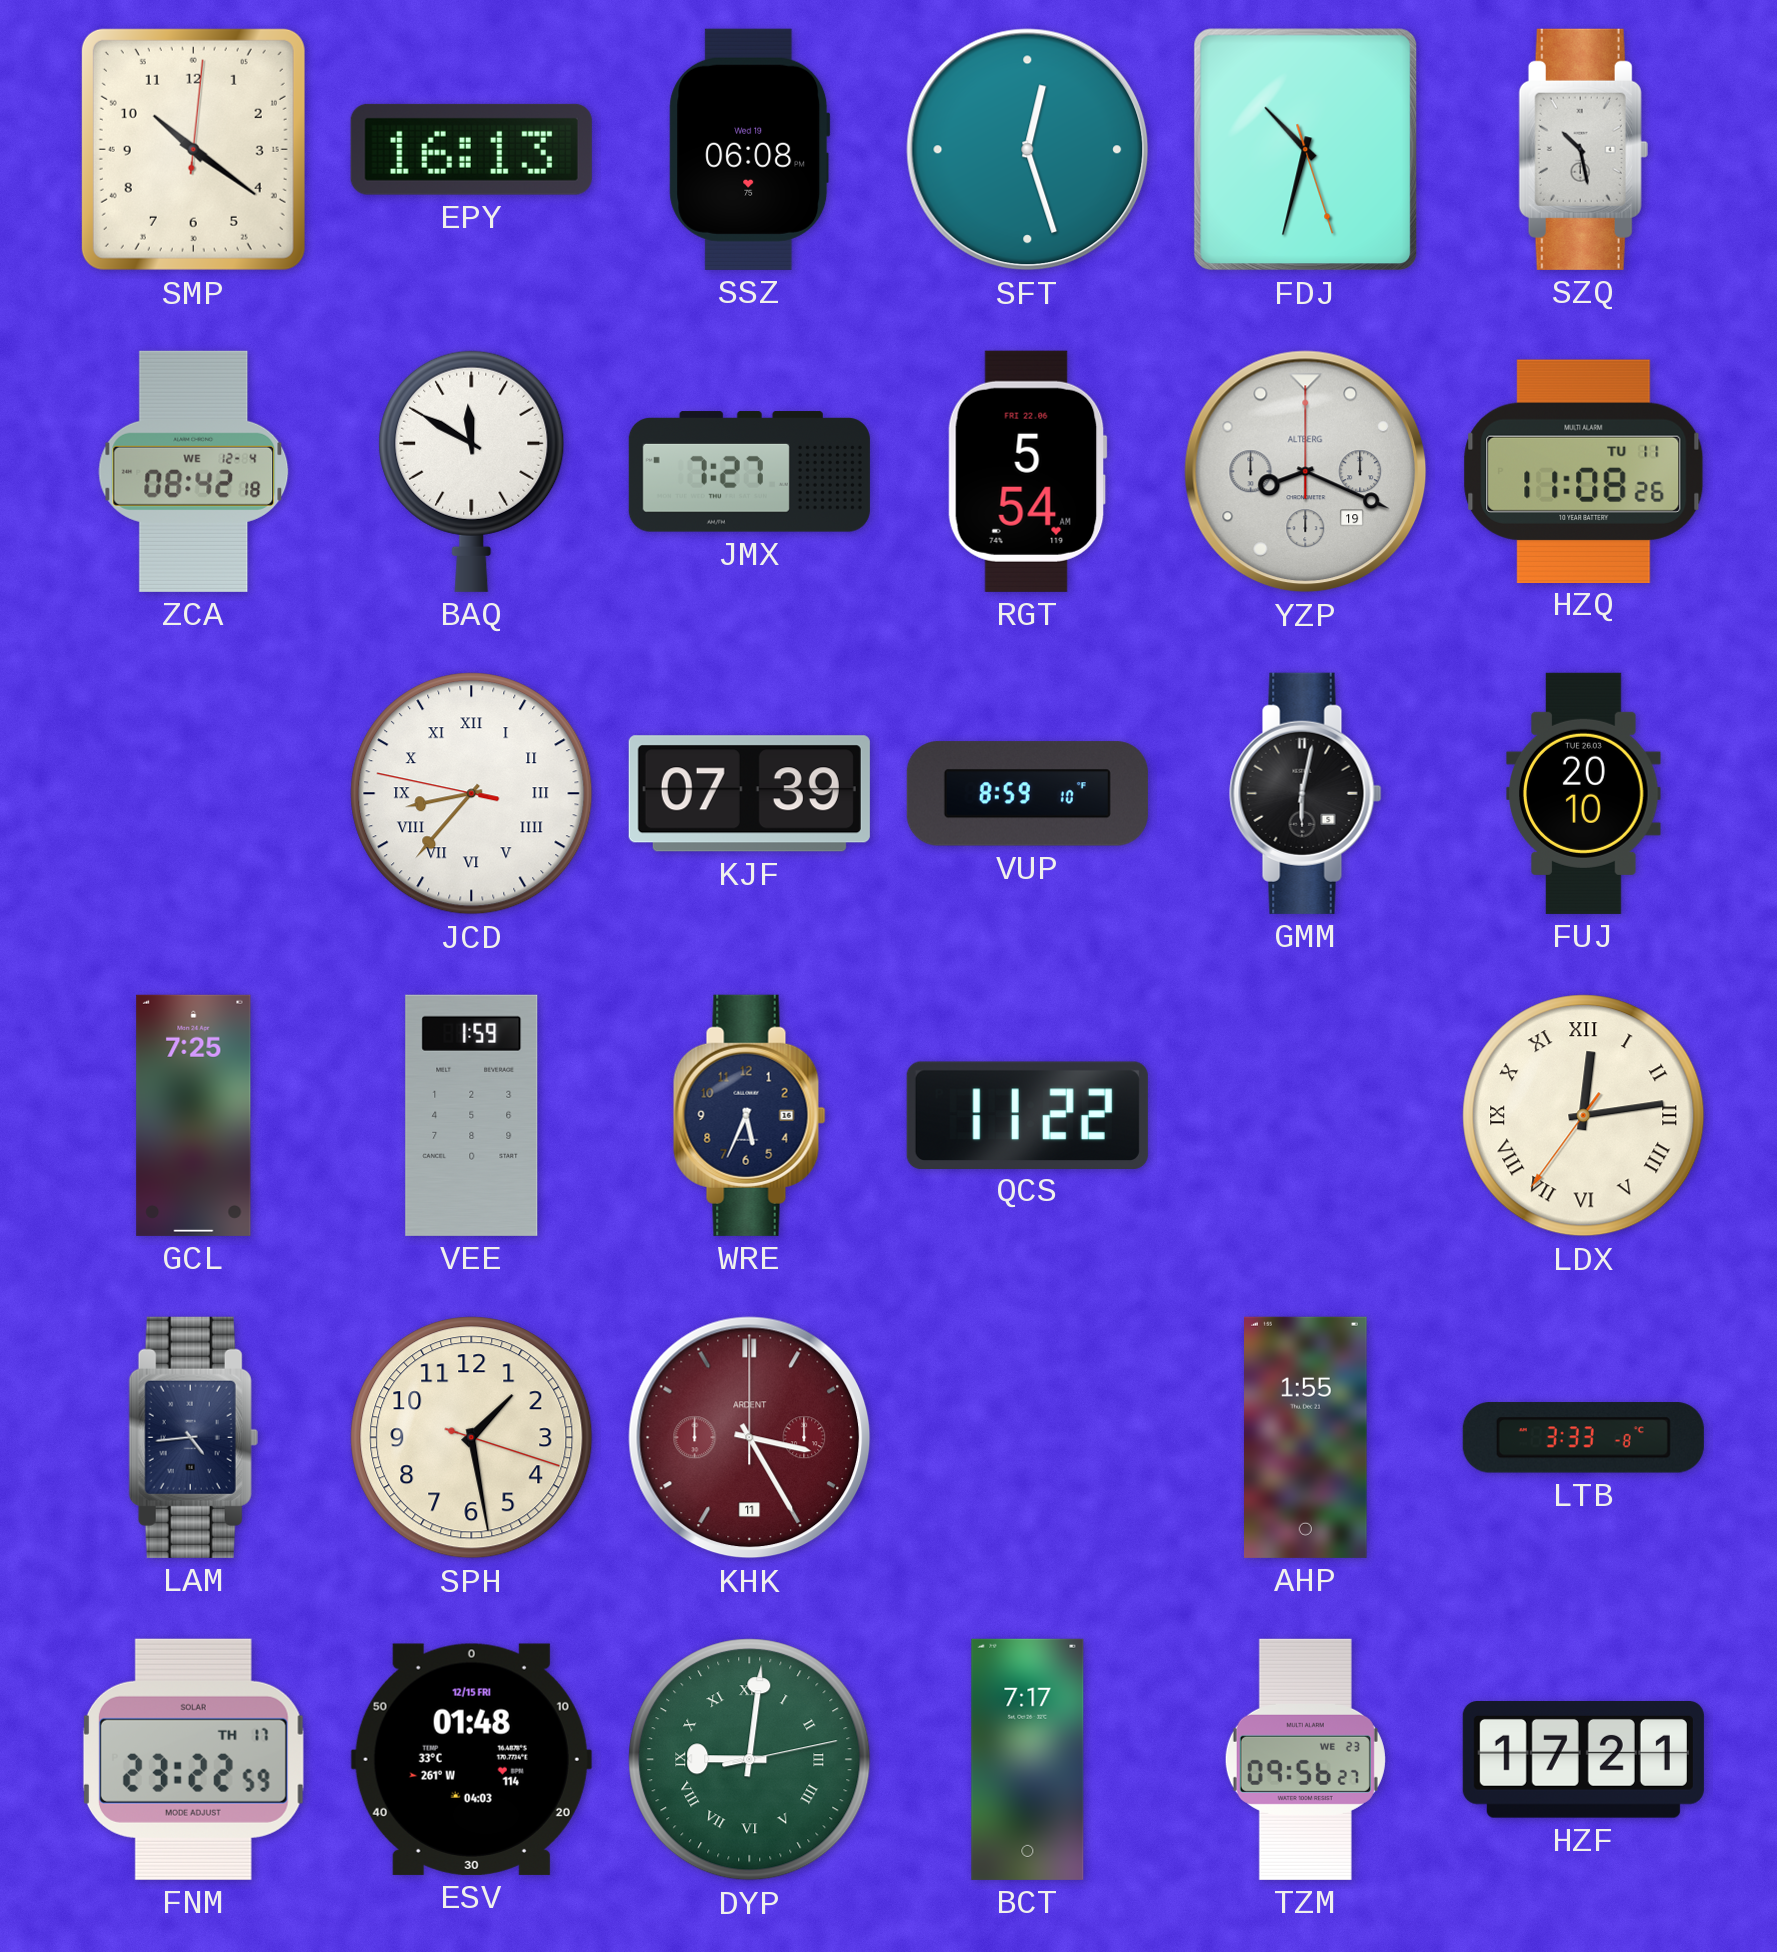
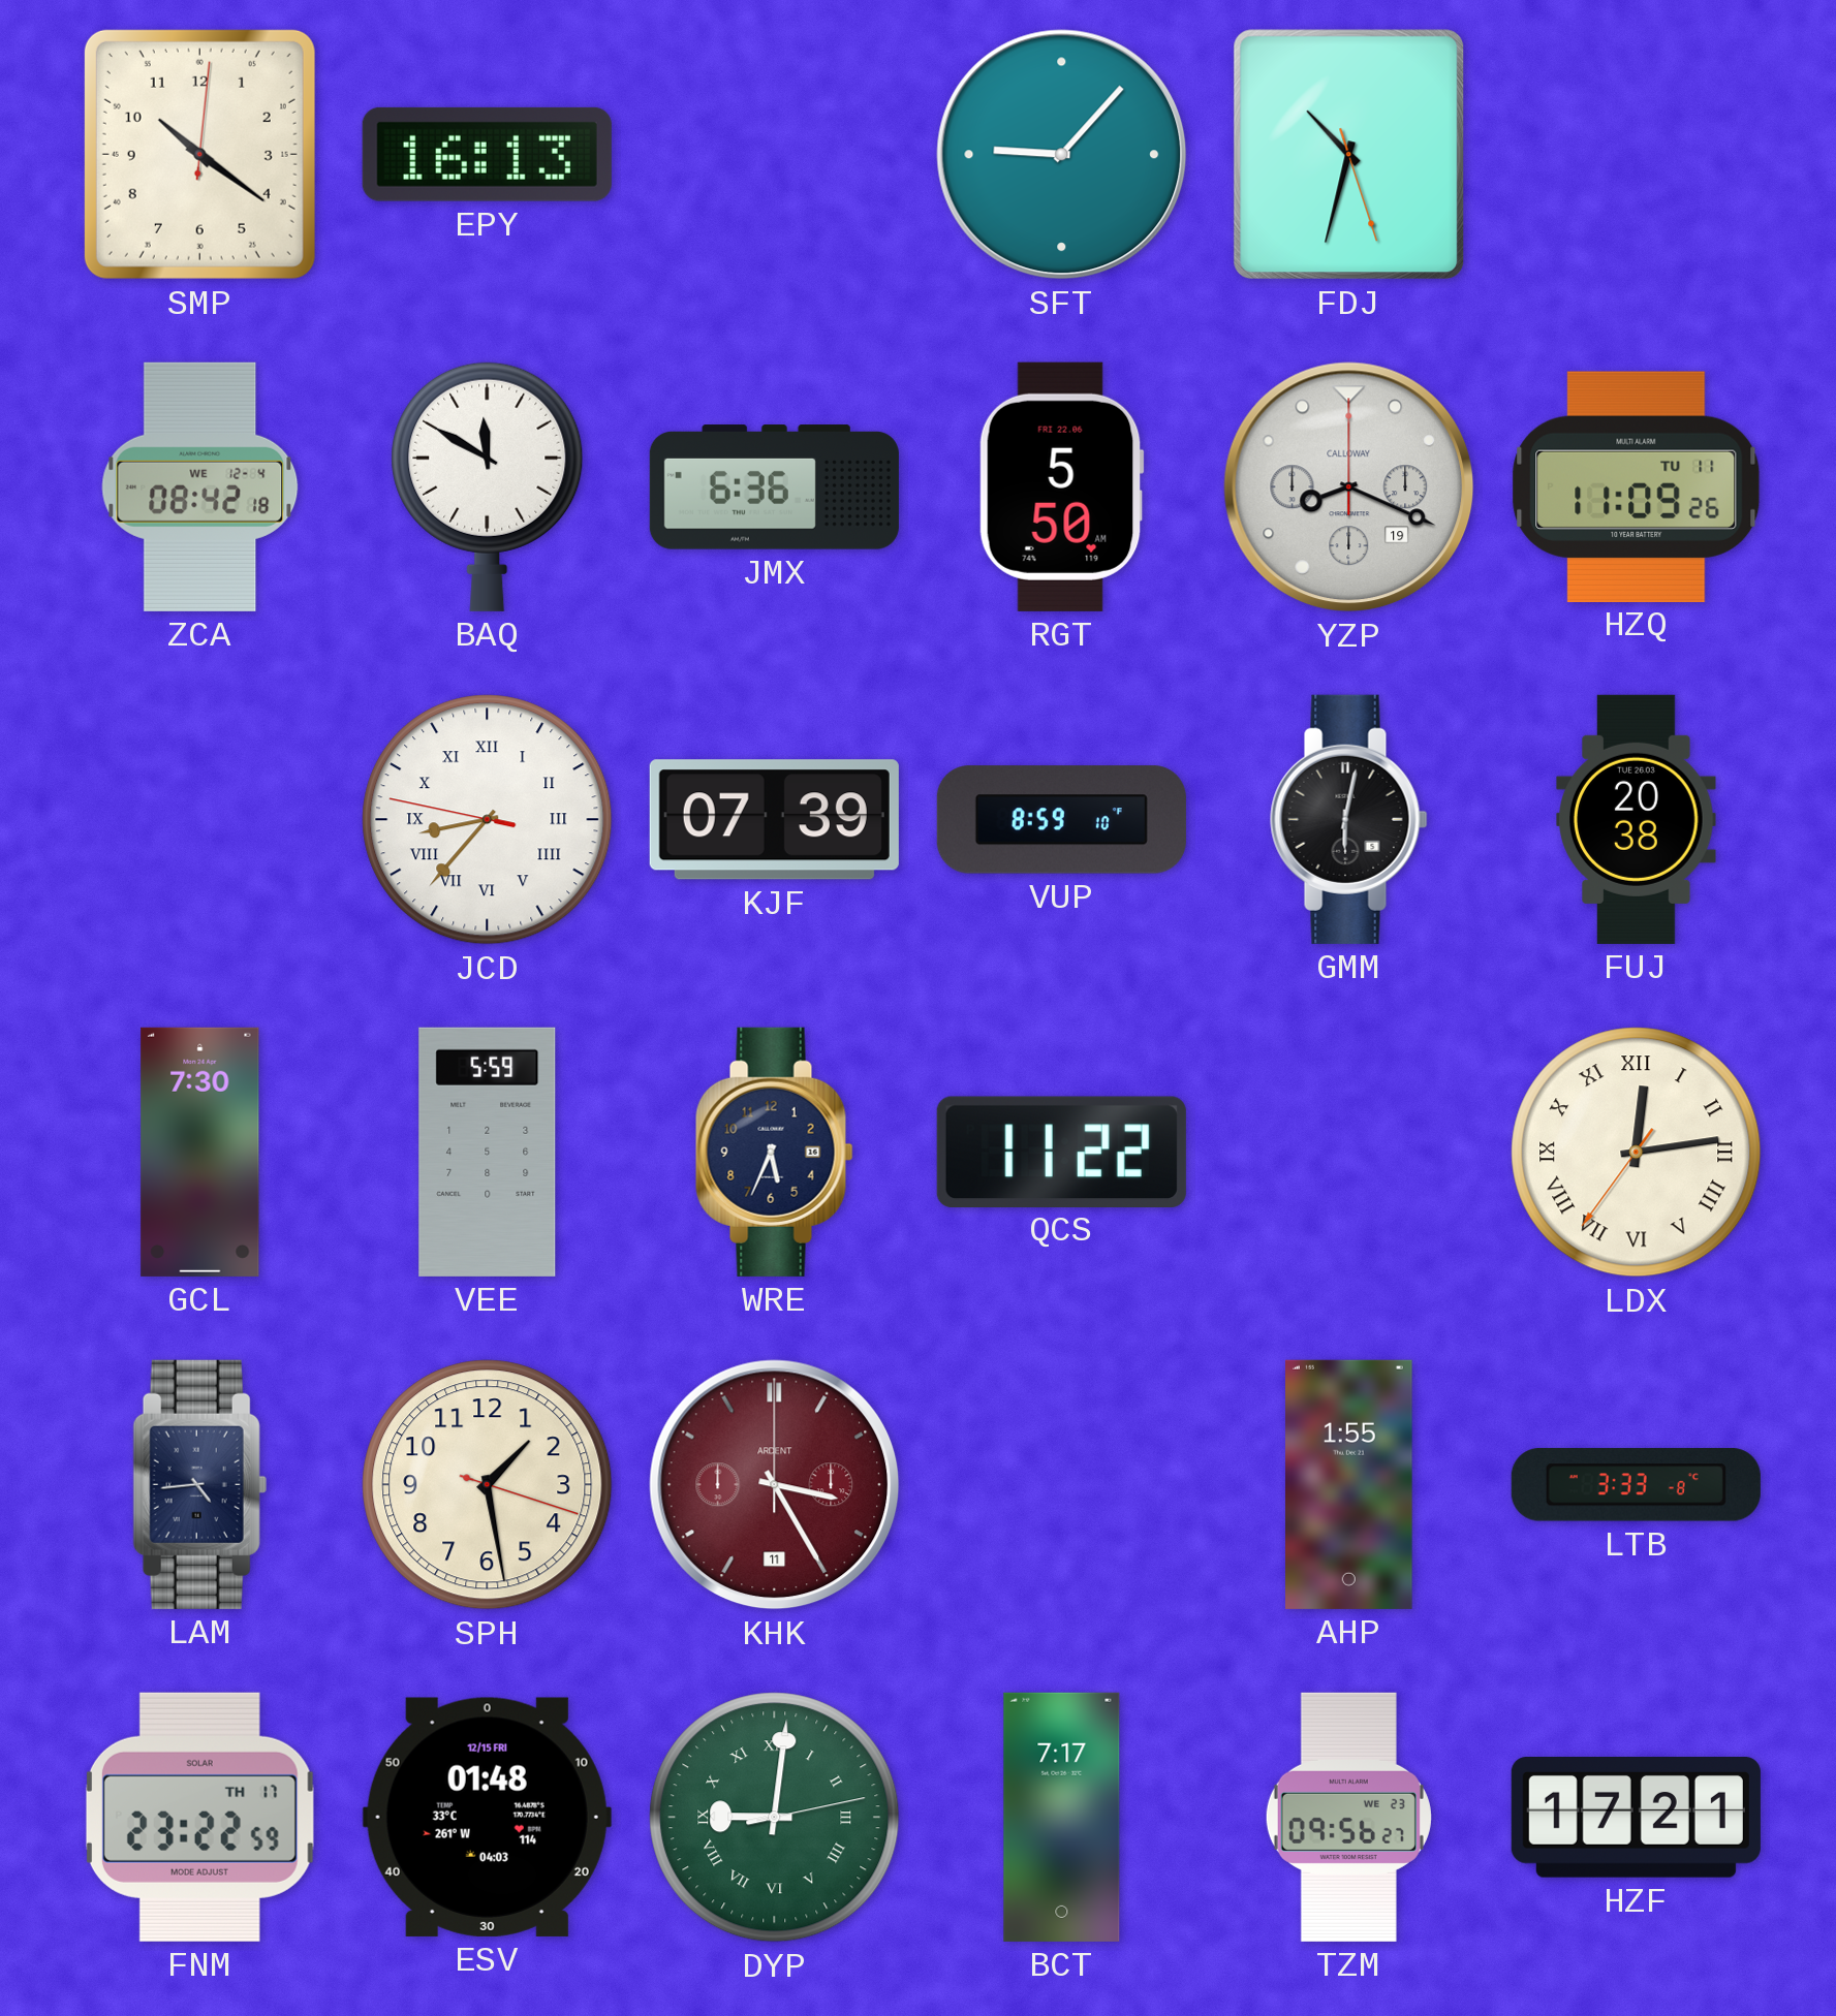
SSZ: 06:08 -> none
SFT: 12:27 -> 9:07
SZQ: 10:28 -> none
JMX: 7:27 -> 6:36
RGT: 5:54 -> 5:50
YZP brand: ALTBERG -> CALLOWAY
HZQ: 11:08 -> 11:09
FUJ: 20:10 -> 20:38
GCL: 7:25 -> 7:30
VEE: 1:59 -> 5:59
